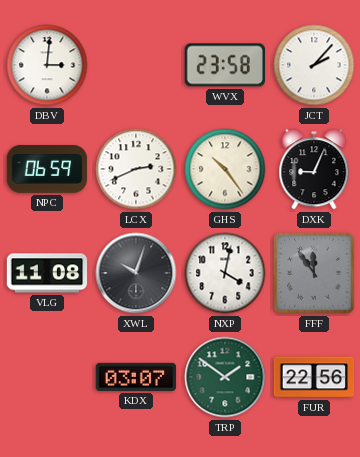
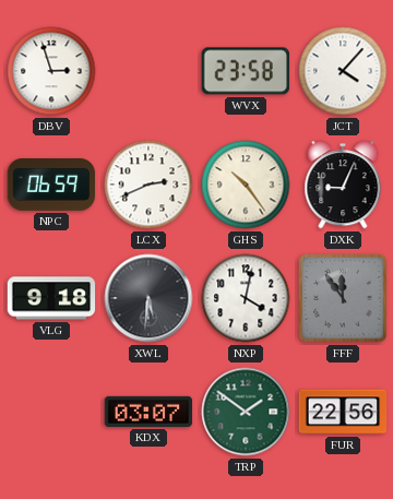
DBV: 3:01 -> 2:57
JCT: 2:07 -> 4:07
VLG: 11:08 -> 9:18
XWL: 10:03 -> 5:31
